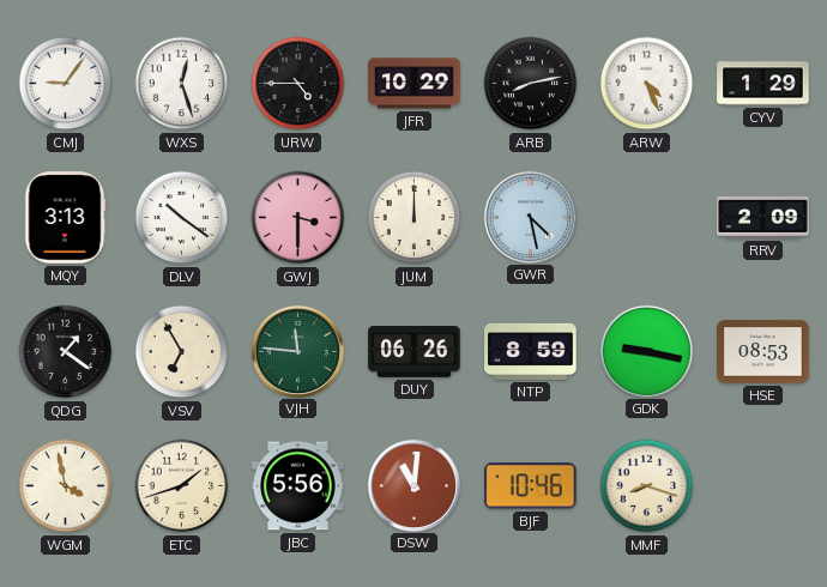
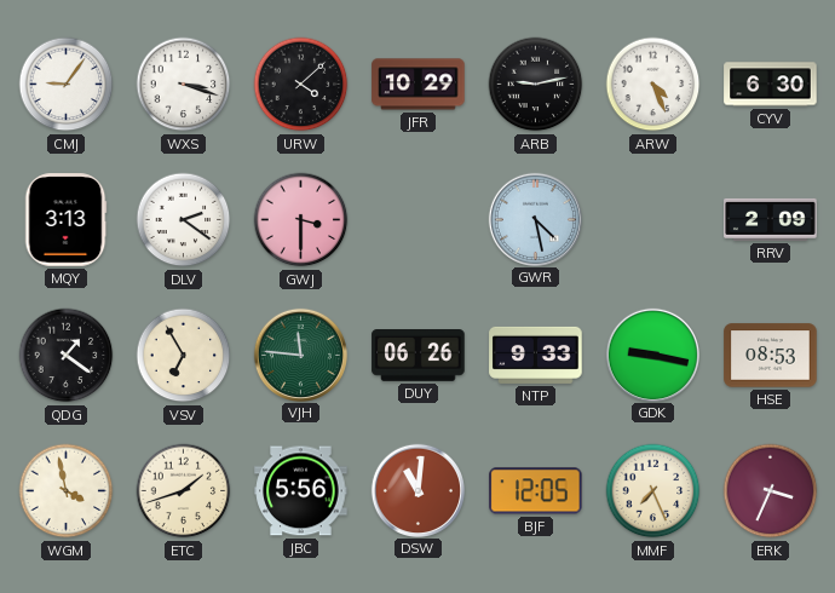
WXS: 12:27 -> 3:18
URW: 4:45 -> 4:08
ARB: 8:13 -> 9:13
CYV: 1:29 -> 6:30
DLV: 10:21 -> 2:21
JUM: 12:00 -> none
NTP: 8:59 -> 9:33
BJF: 10:46 -> 12:05
MMF: 8:18 -> 7:26
ERK: none -> 3:34
